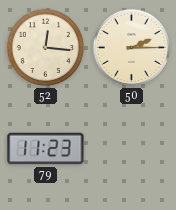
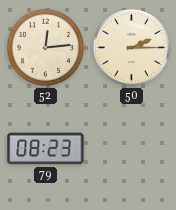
52: 12:16 -> 12:14
79: 11:23 -> 08:23
